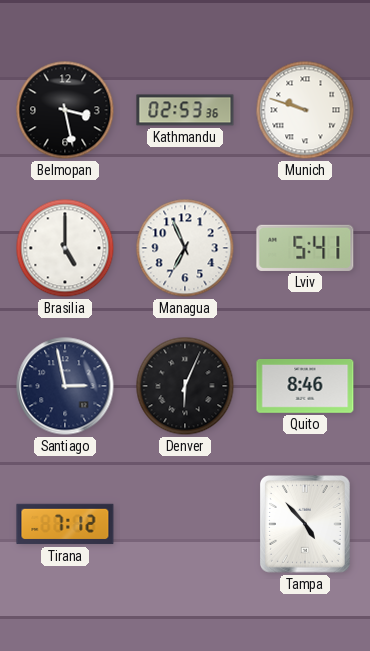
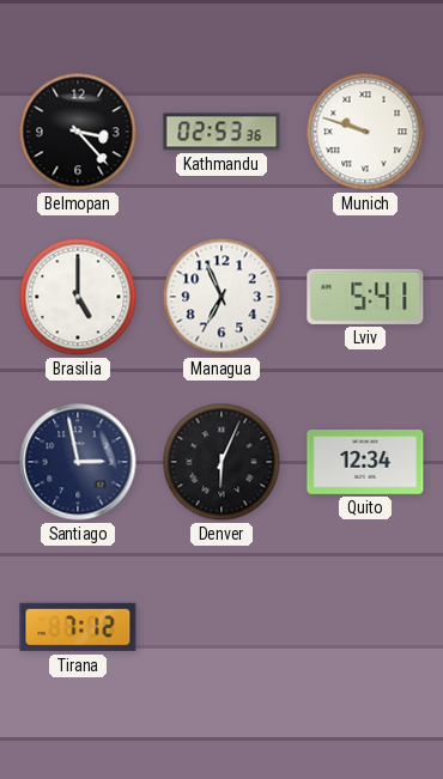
Belmopan: 3:28 -> 3:23
Quito: 8:46 -> 12:34
Tampa: 4:53 -> none
